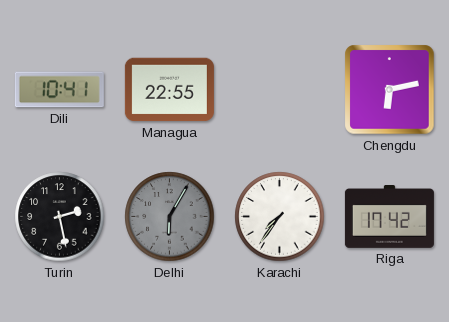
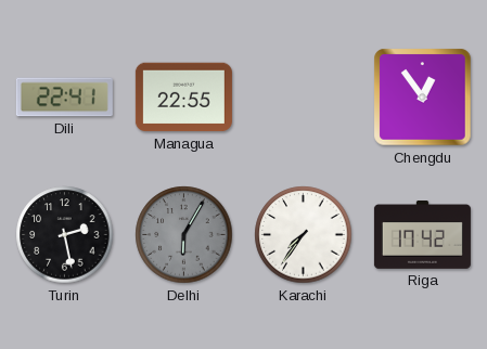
Dili: 10:41 -> 22:41
Chengdu: 6:13 -> 12:54
